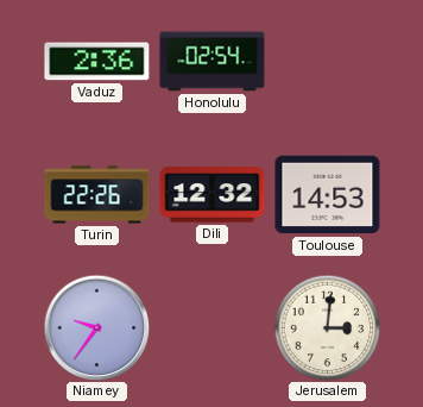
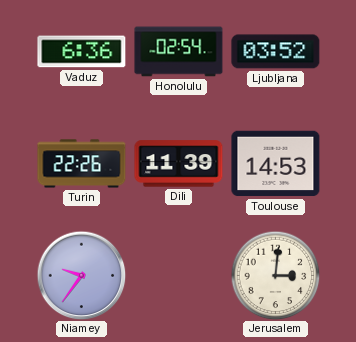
Vaduz: 2:36 -> 6:36
Ljubljana: none -> 03:52
Dili: 12:32 -> 11:39
